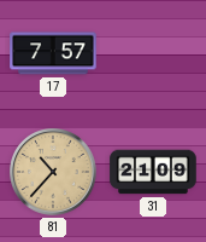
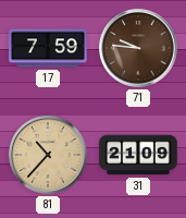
17: 7:57 -> 7:59
71: none -> 9:46
